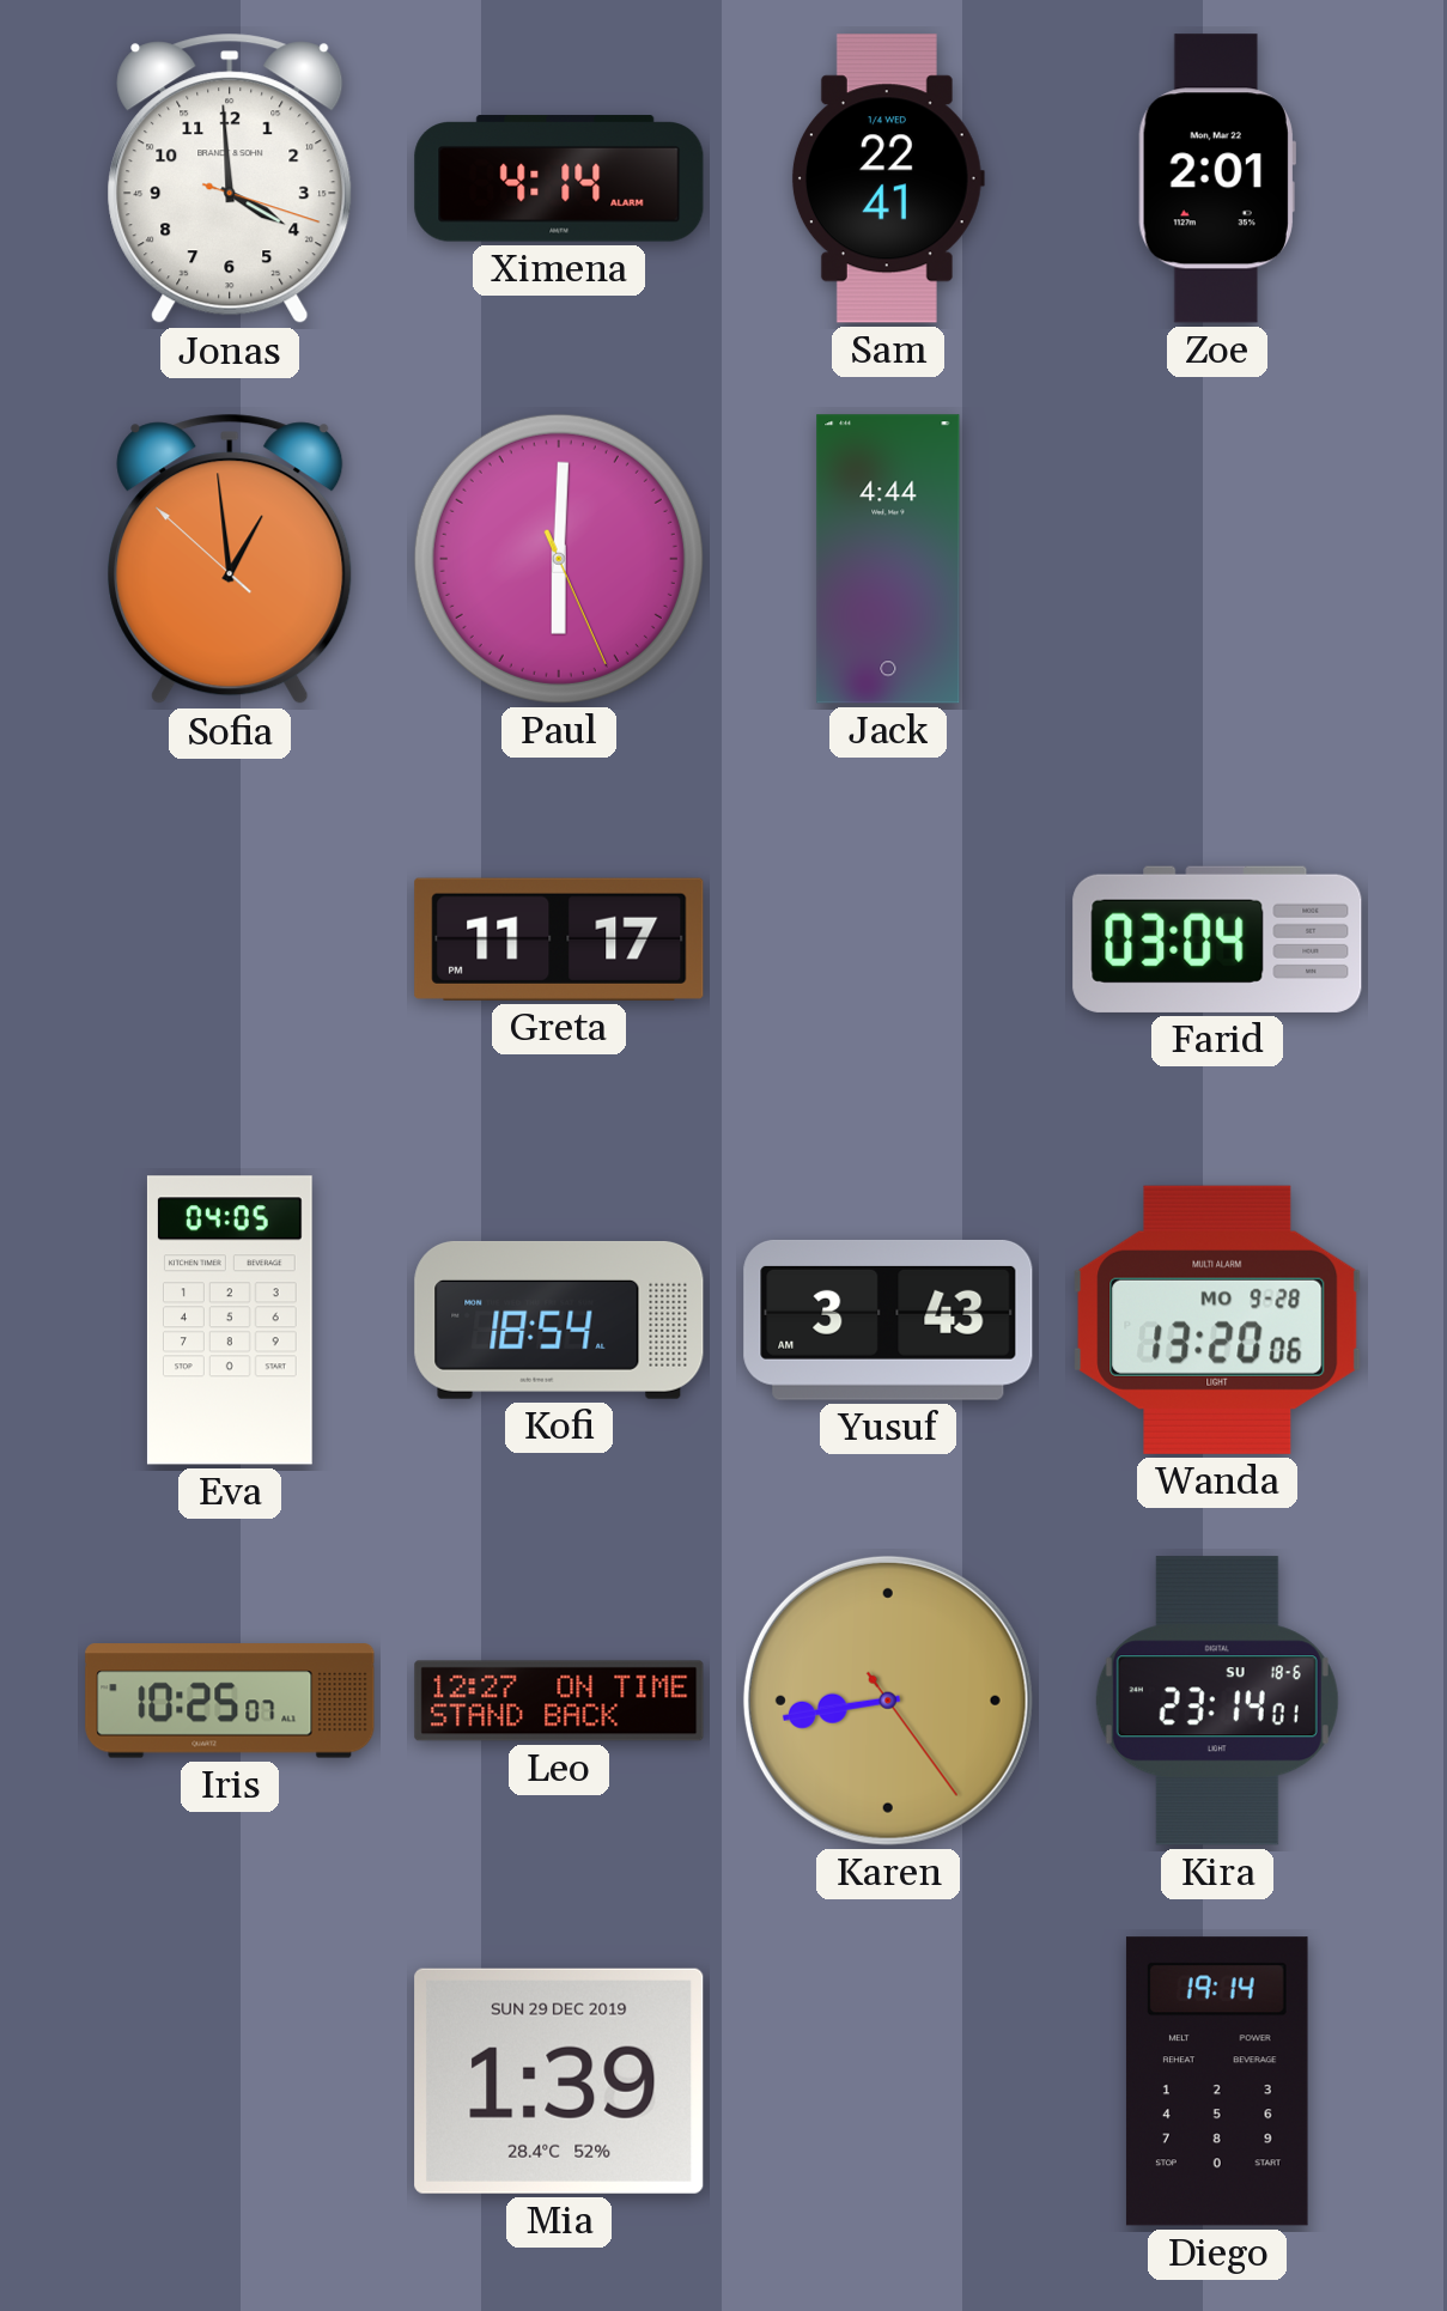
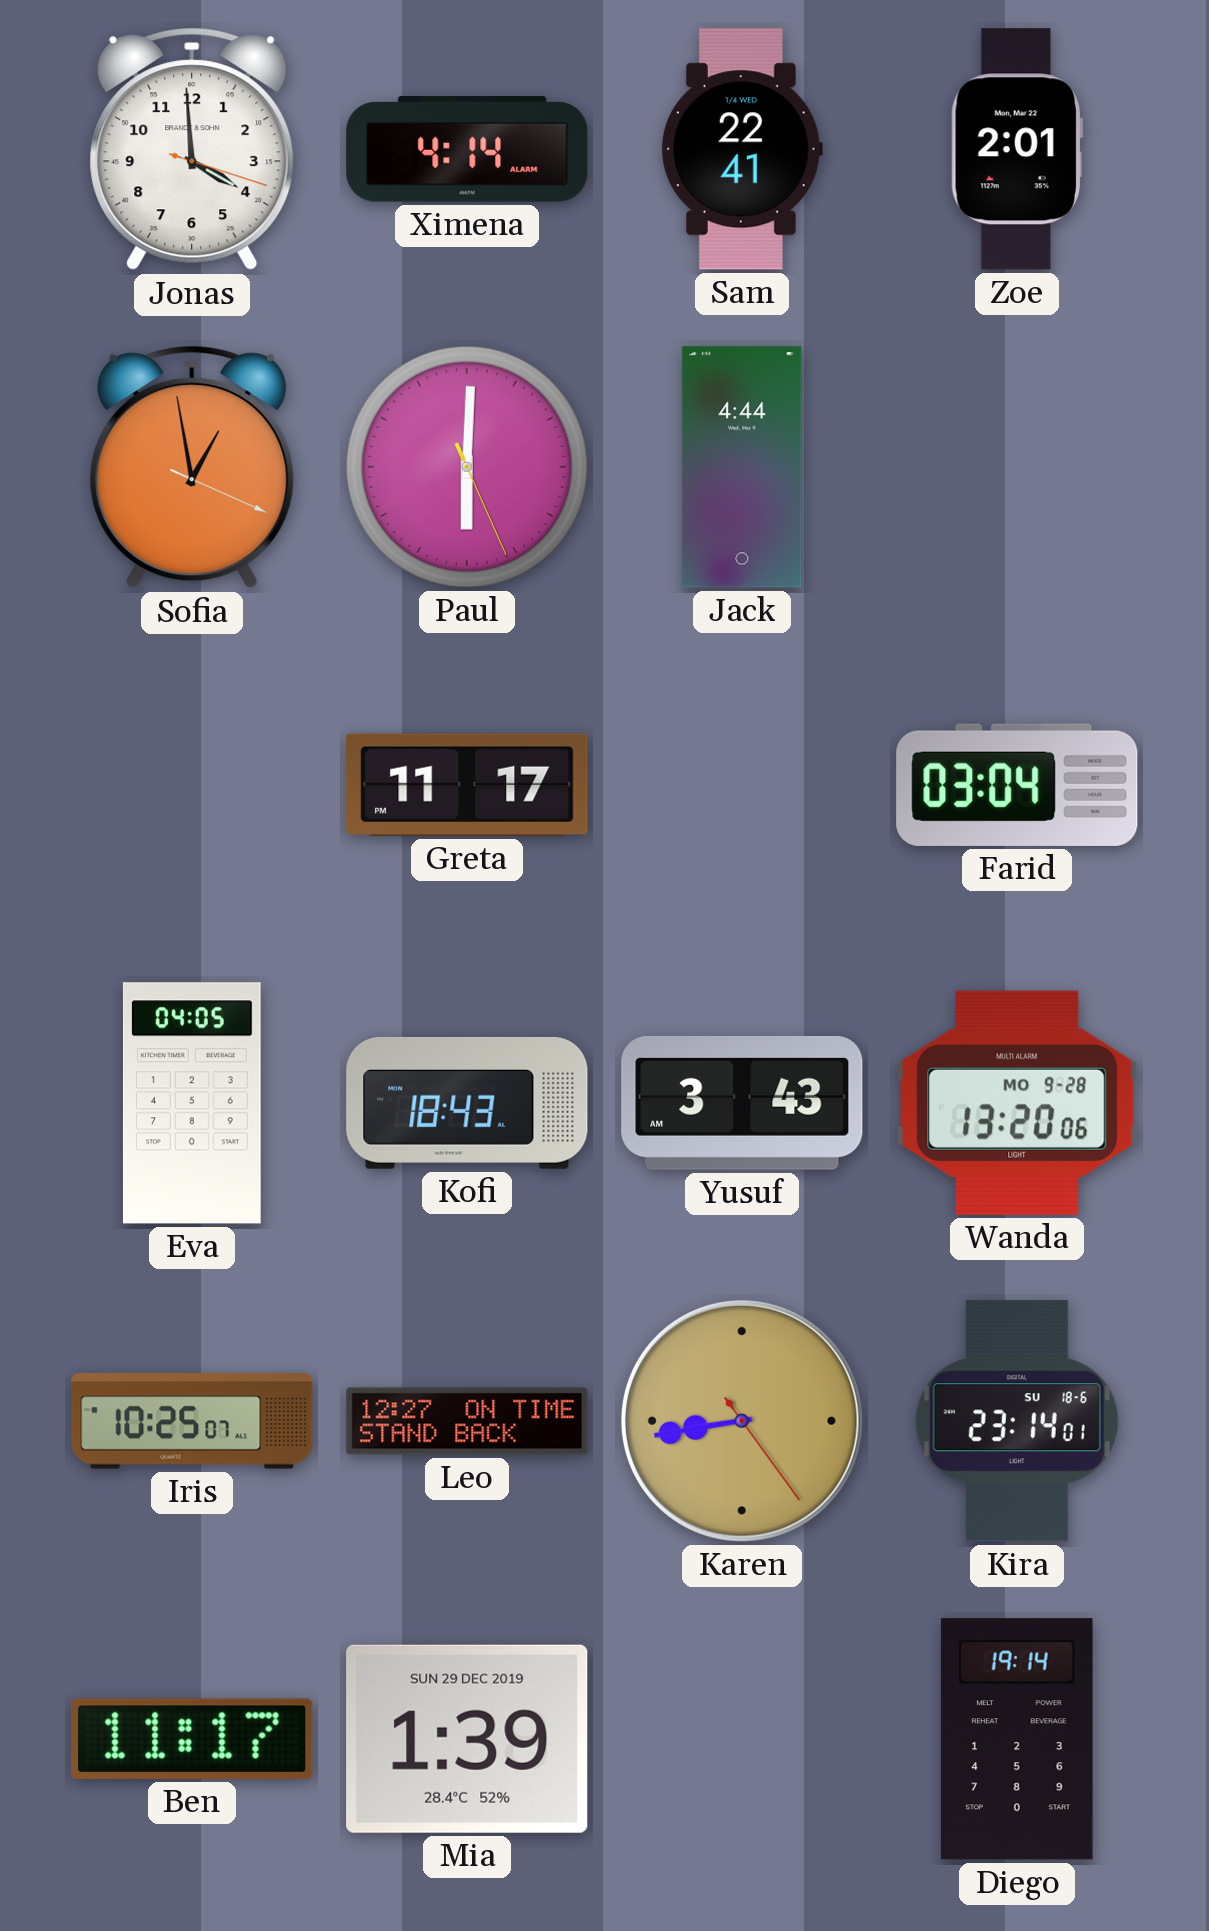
Sofia: 12:58:52 -> 12:58:19
Kofi: 18:54 -> 18:43
Ben: none -> 11:17
